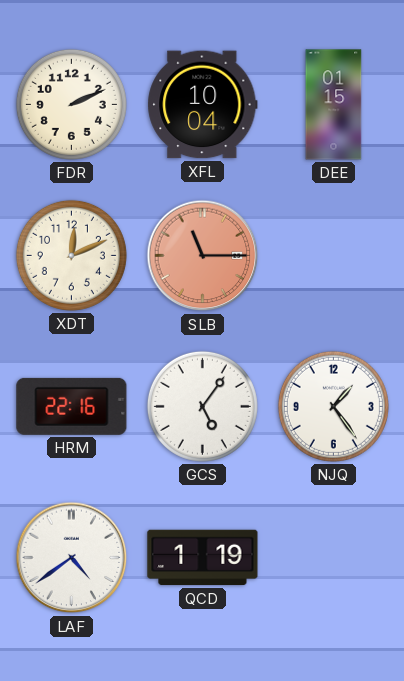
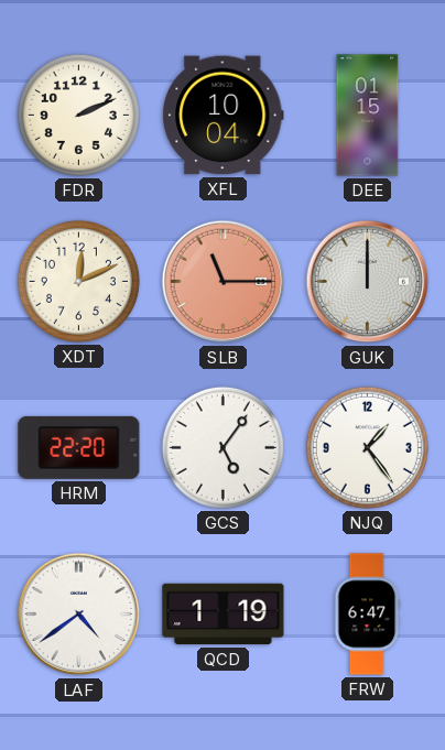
GUK: none -> 12:00
HRM: 22:16 -> 22:20
FRW: none -> 6:47
